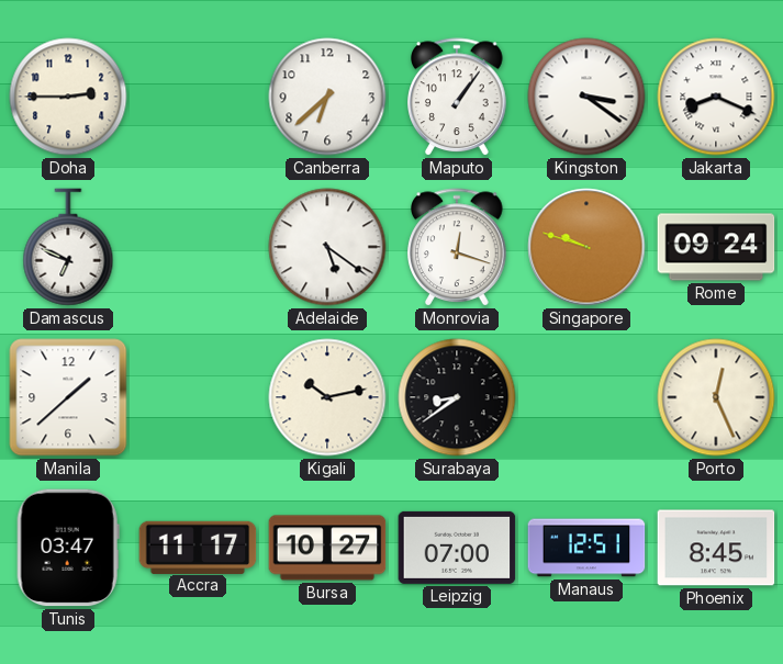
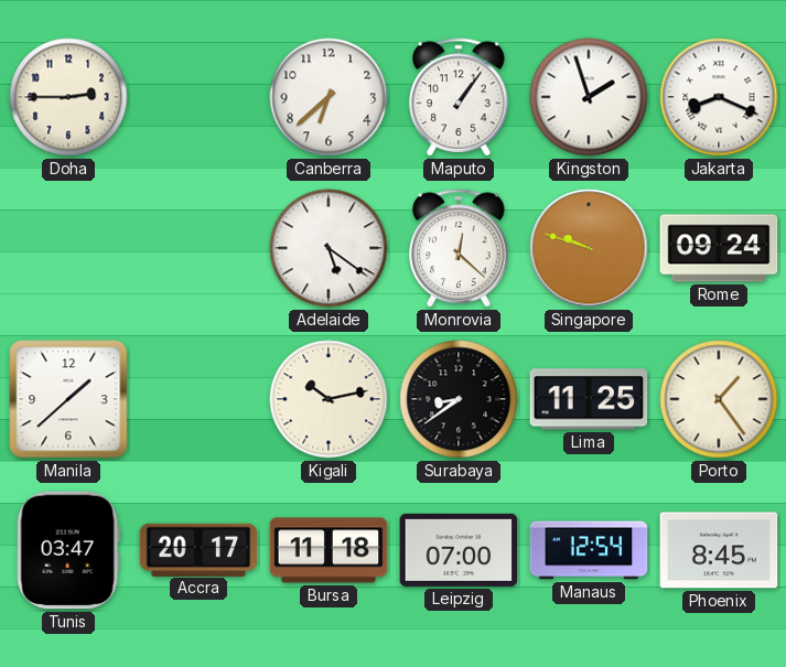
Kingston: 3:21 -> 1:57
Damascus: 6:49 -> none
Monrovia: 12:18 -> 12:22
Lima: none -> 11:25
Porto: 12:26 -> 1:24
Accra: 11:17 -> 20:17
Bursa: 10:27 -> 11:18
Manaus: 12:51 -> 12:54
